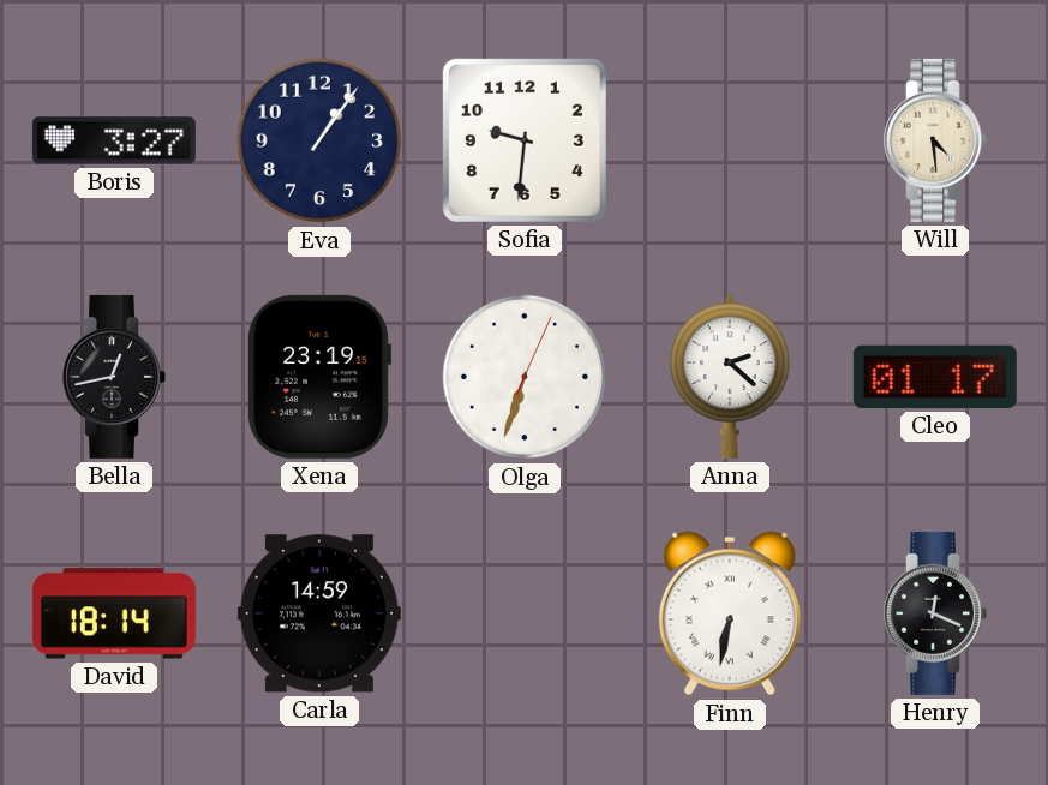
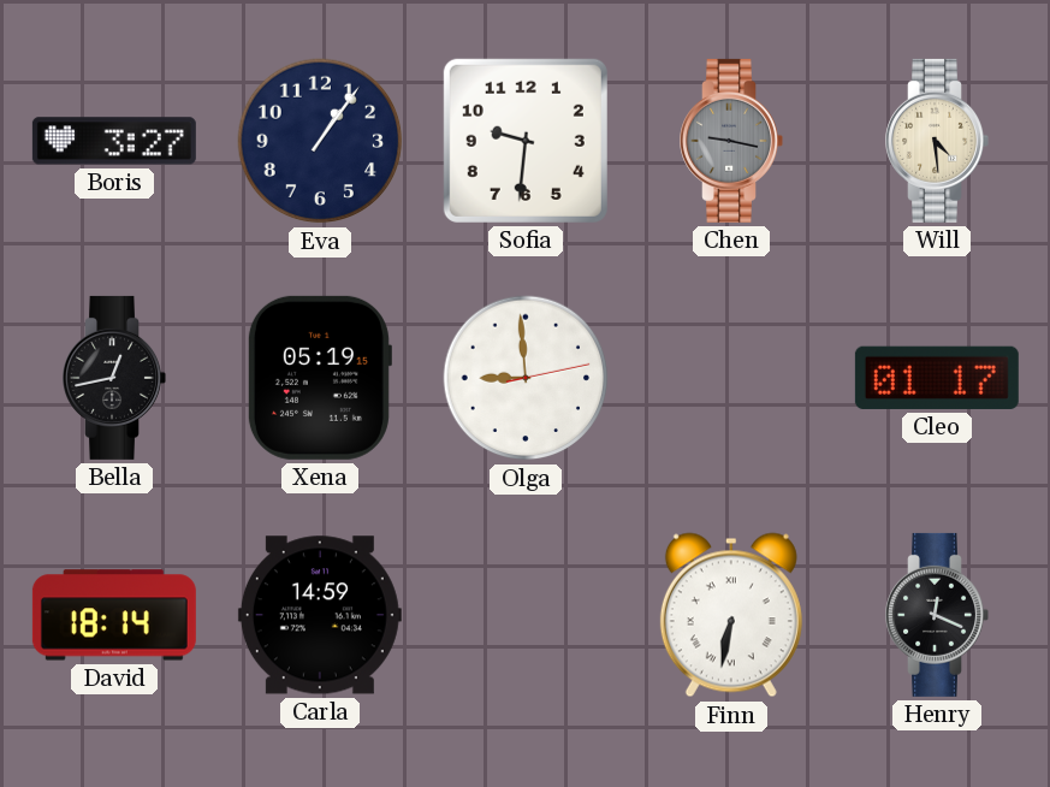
Chen: none -> 9:17
Xena: 23:19 -> 05:19
Olga: 6:33 -> 8:59
Anna: 2:22 -> none
